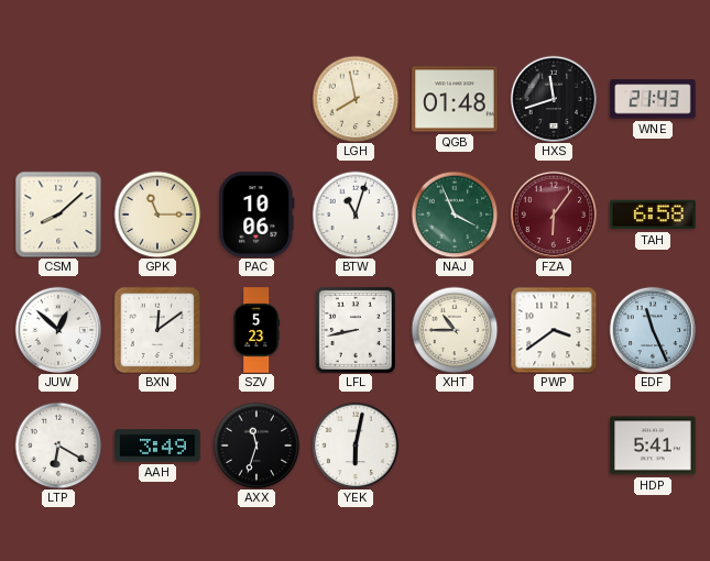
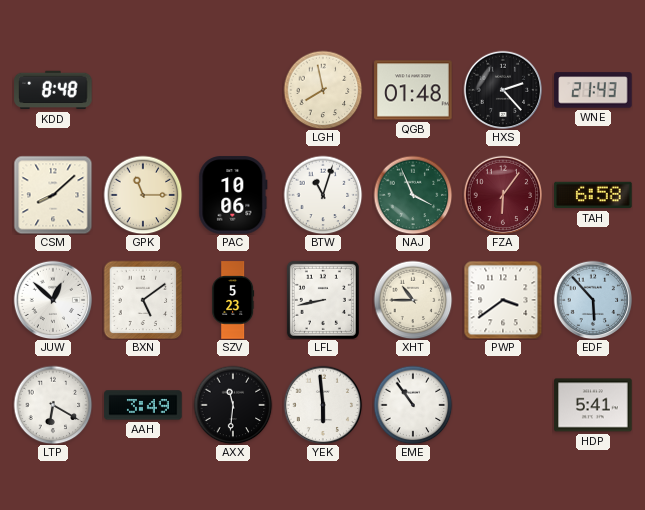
KDD: none -> 8:48
HXS: 11:42 -> 2:23
BXN: 12:09 -> 5:09
EDF: 11:26 -> 5:53
AXX: 11:33 -> 11:31
YEK: 6:02 -> 5:59
EME: none -> 10:54
